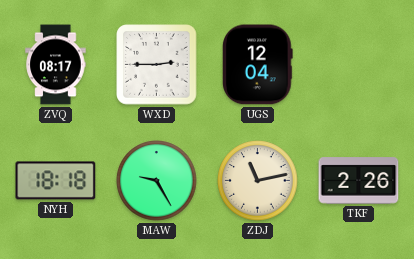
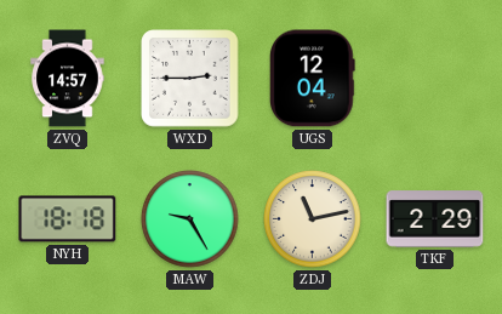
ZVQ: 08:17 -> 14:57
TKF: 2:26 -> 2:29
